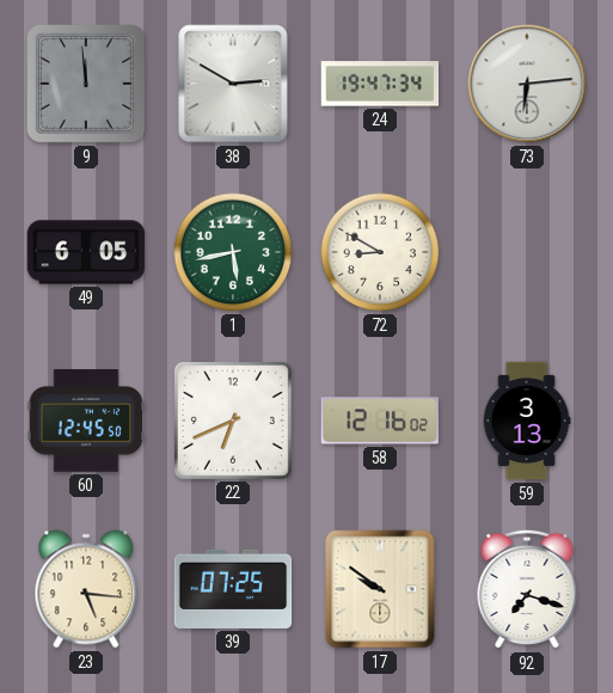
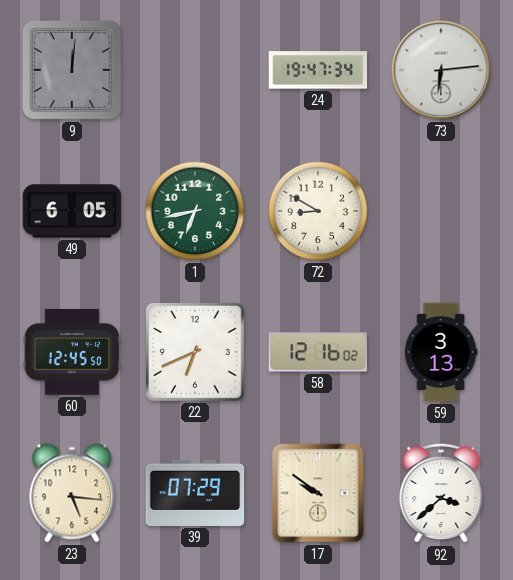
9: 11:59 -> 12:01
38: 2:50 -> none
1: 5:43 -> 6:43
39: 07:25 -> 07:29
92: 7:18 -> 3:38
